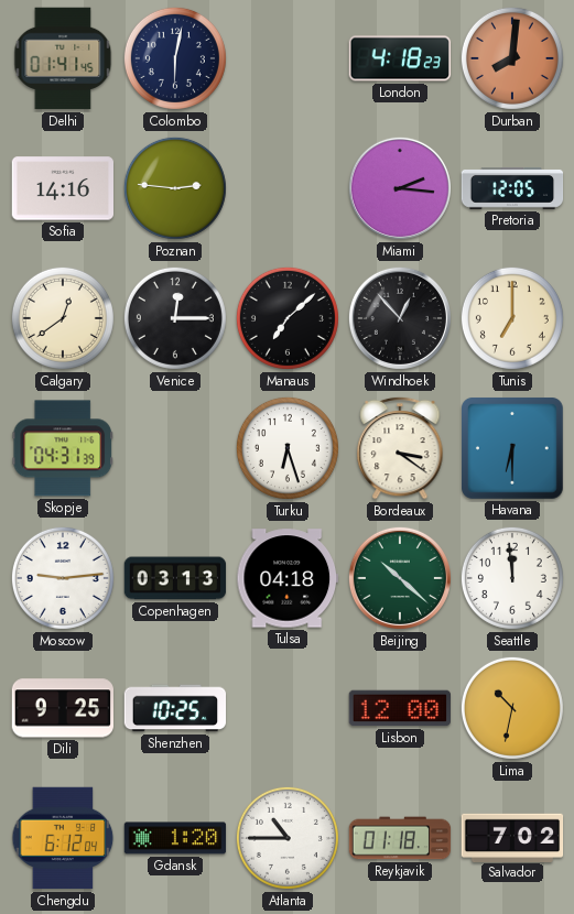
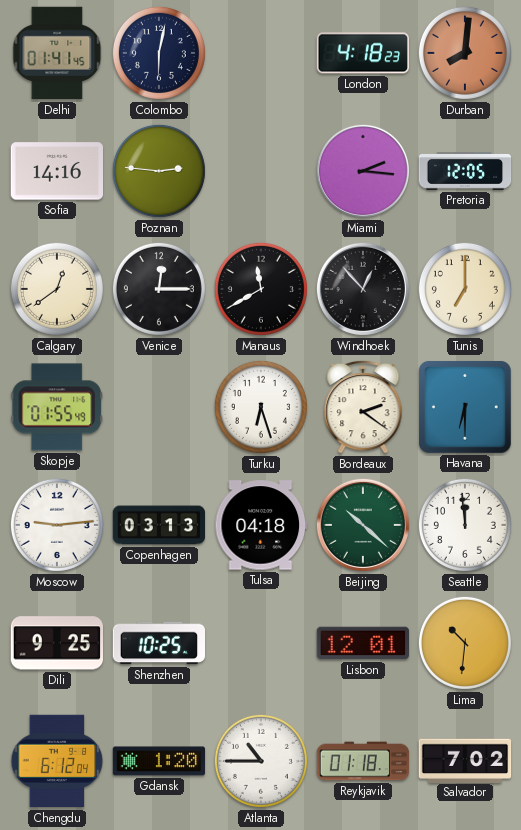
Manaus: 7:08 -> 11:40
Skopje: 04:31 -> 01:55
Bordeaux: 3:21 -> 2:21
Lisbon: 12:00 -> 12:01
Lima: 10:32 -> 10:31
